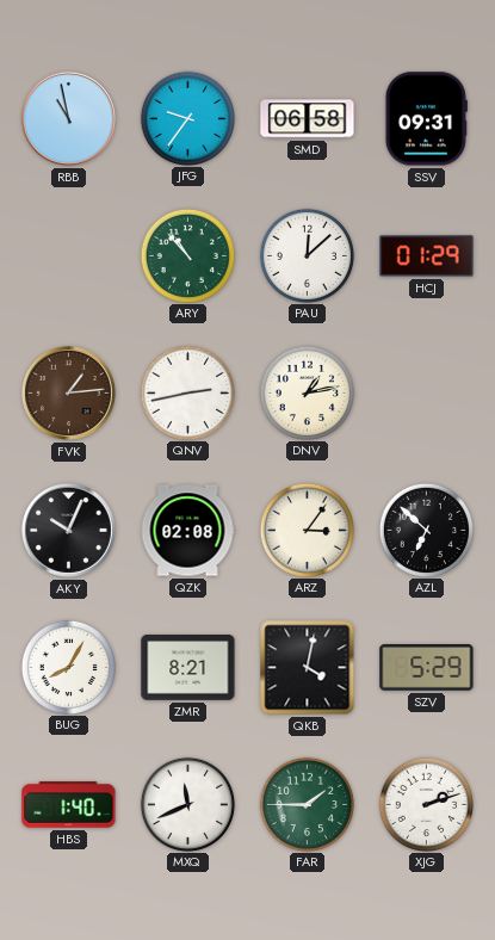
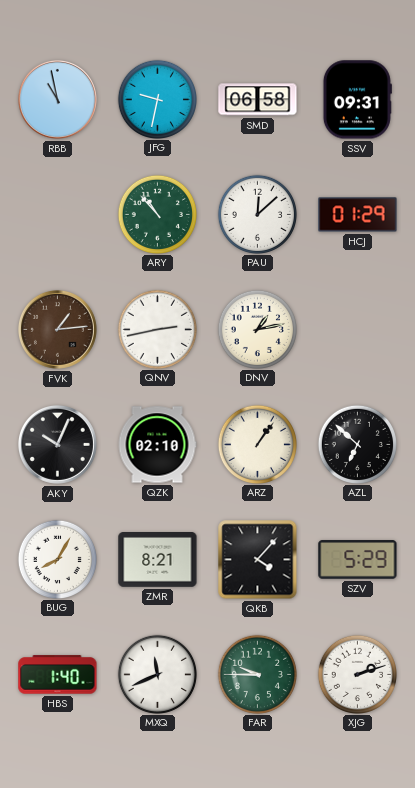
JFG: 9:36 -> 9:32
QZK: 02:08 -> 02:10
ARZ: 3:06 -> 1:06
QKB: 4:02 -> 4:07
FAR: 1:45 -> 9:45
